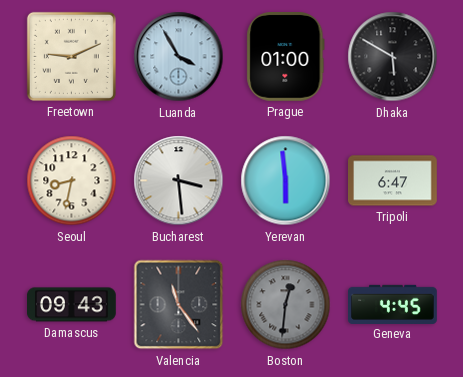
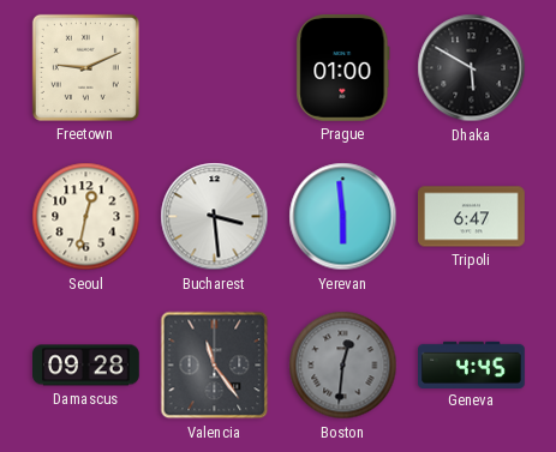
Luanda: 3:55 -> none
Seoul: 8:32 -> 12:32
Damascus: 09:43 -> 09:28
